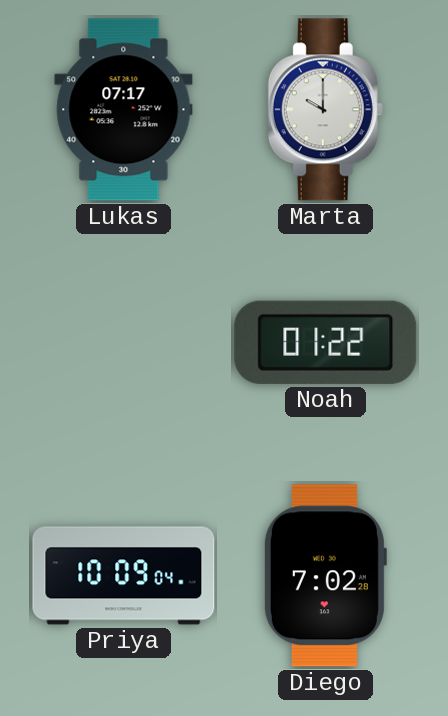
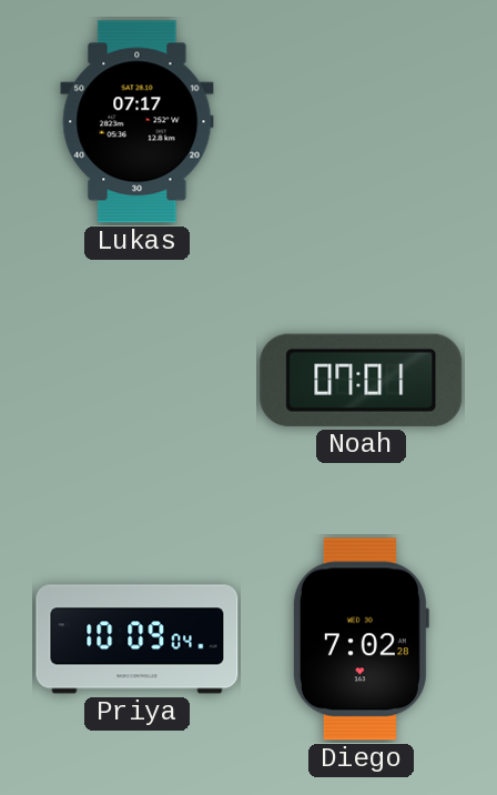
Marta: 10:00 -> none
Noah: 01:22 -> 07:01
